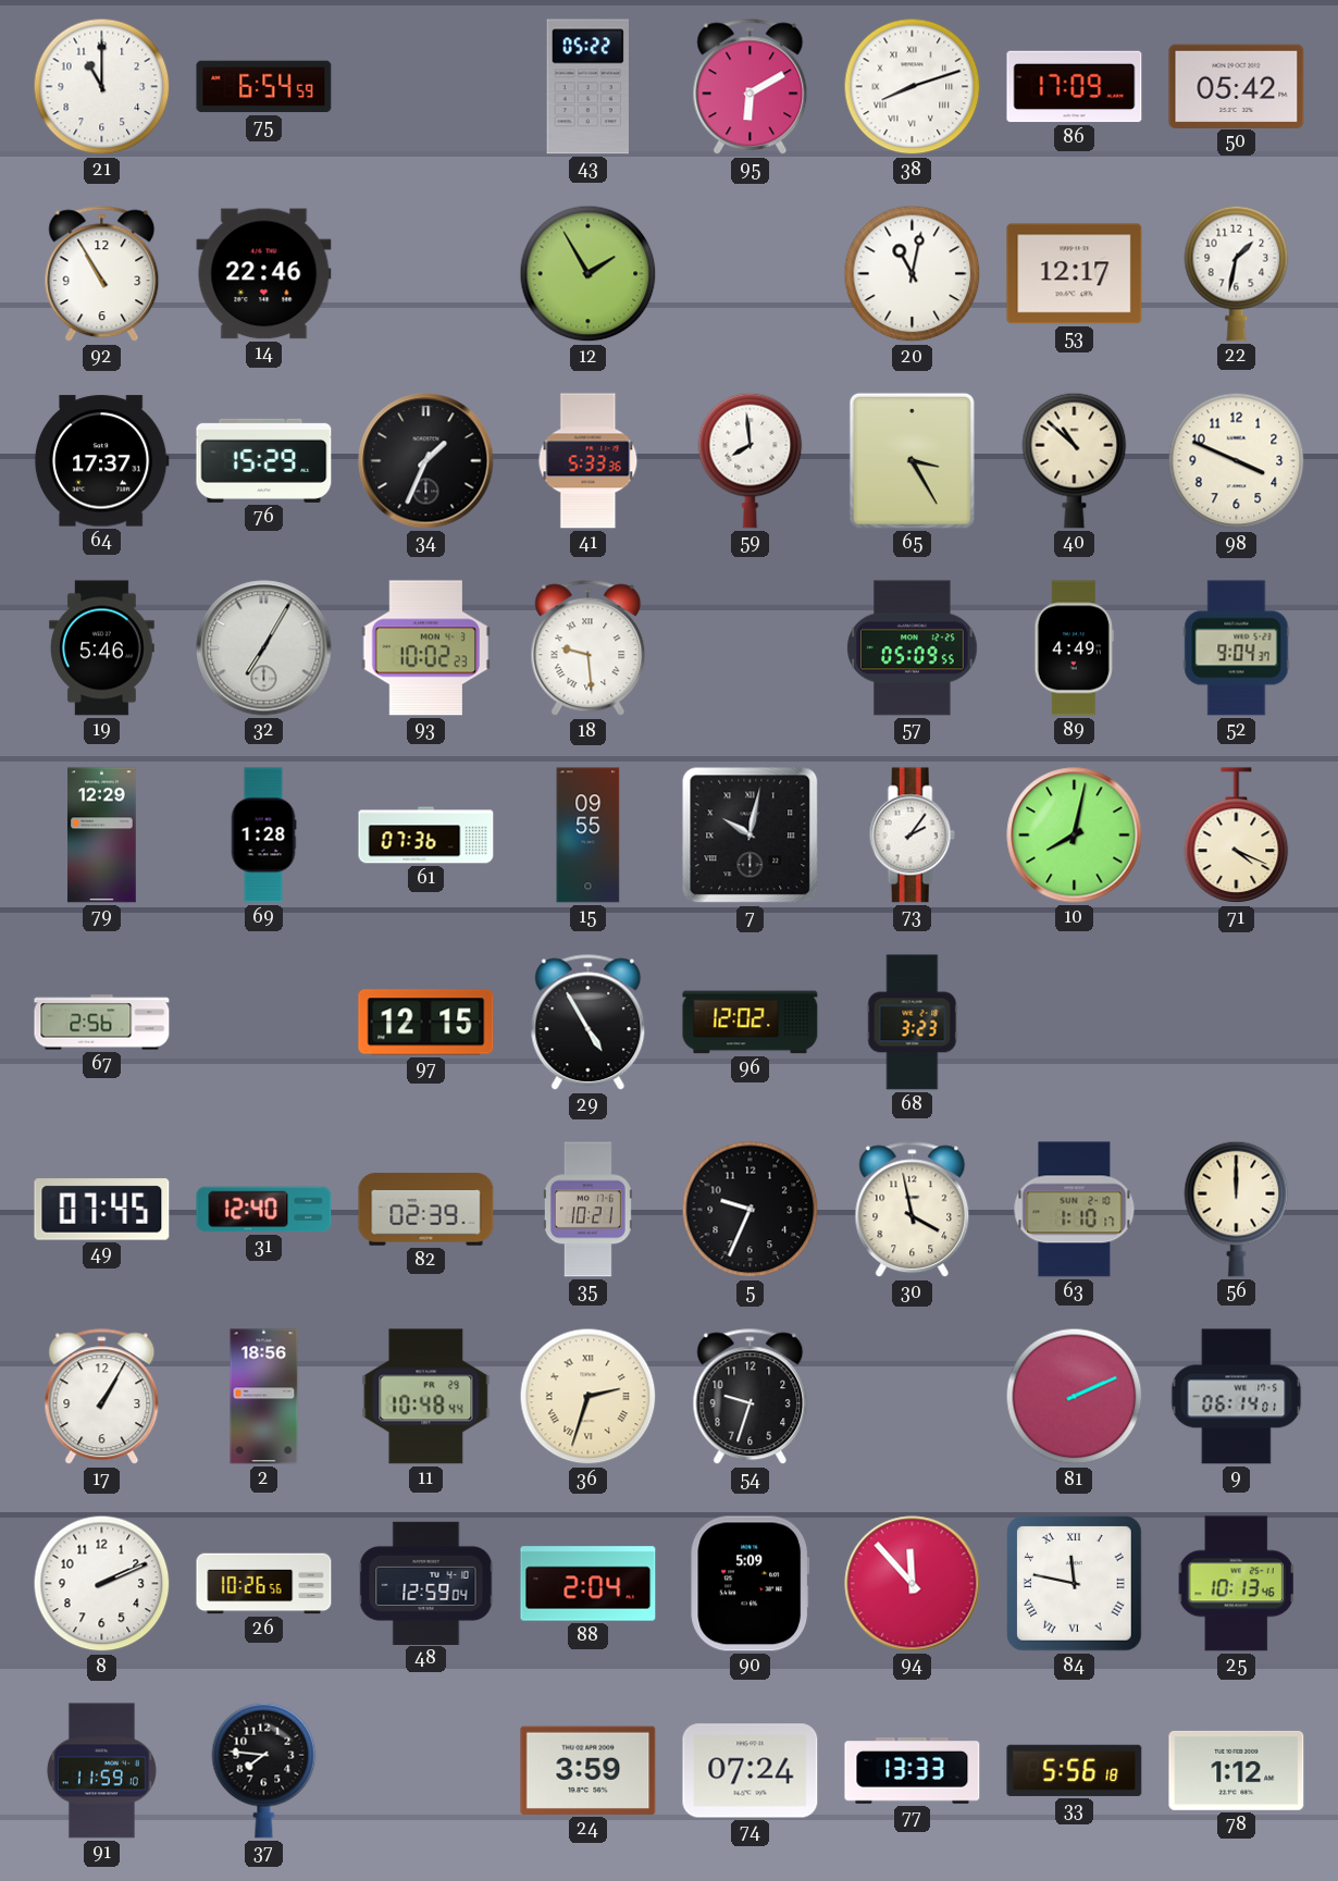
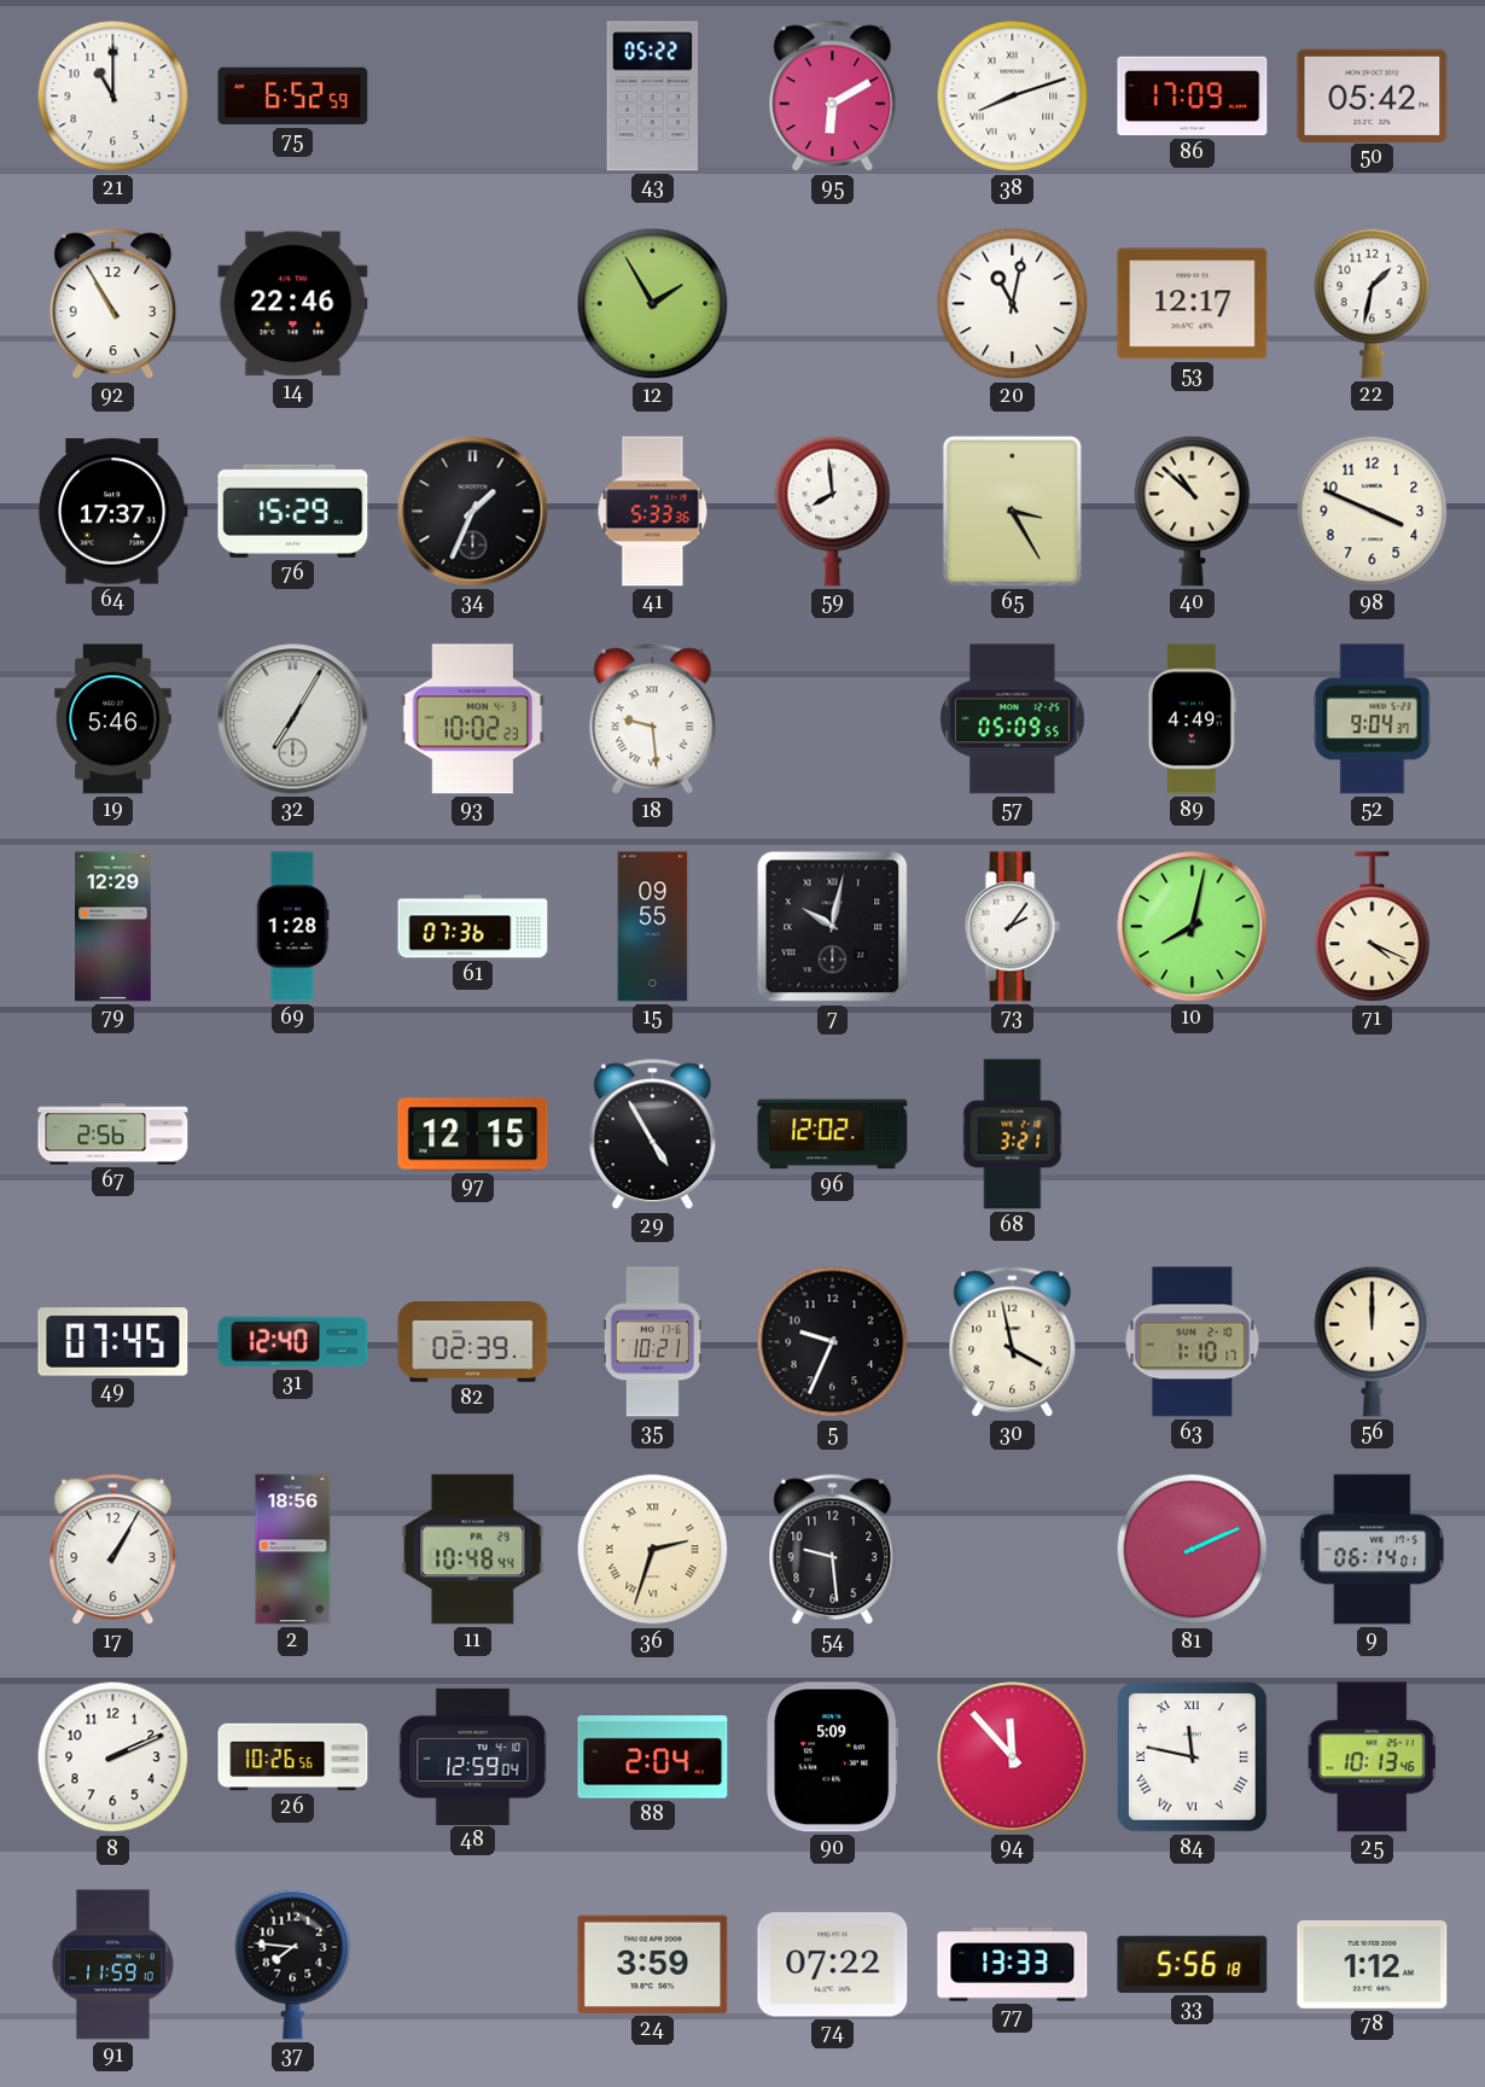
75: 6:54 -> 6:52
68: 3:23 -> 3:21
54: 9:33 -> 9:29
74: 07:24 -> 07:22
